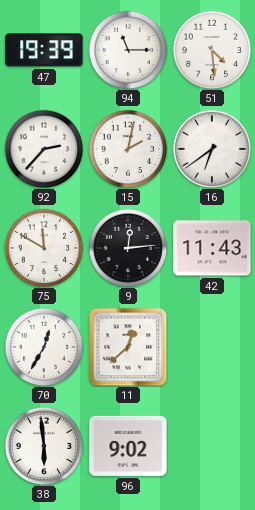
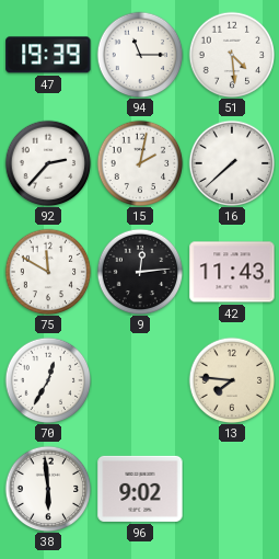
16: 6:39 -> 7:38
11: 12:38 -> none
13: none -> 7:46
